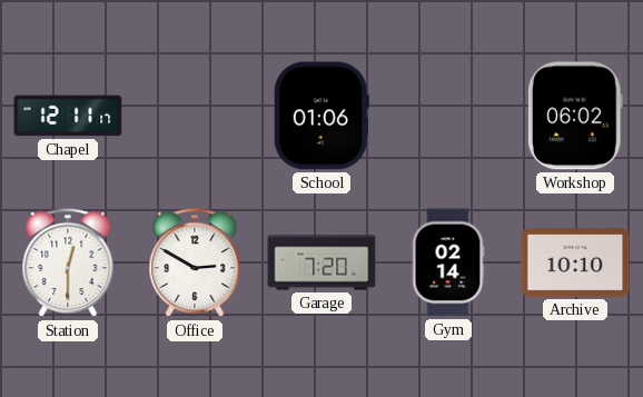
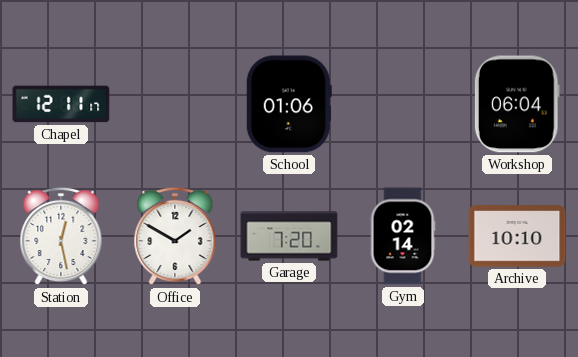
Workshop: 06:02 -> 06:04
Station: 12:30 -> 12:28
Office: 2:50 -> 1:50
